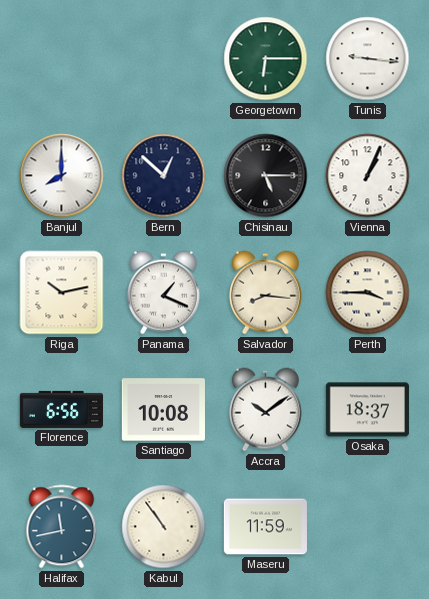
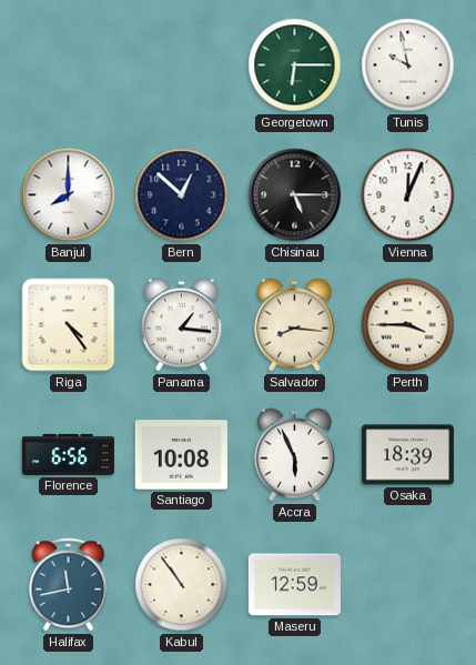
Tunis: 9:16 -> 9:58
Vienna: 1:04 -> 12:04
Riga: 10:13 -> 4:24
Panama: 1:19 -> 1:16
Accra: 10:09 -> 5:56
Osaka: 18:37 -> 18:39
Maseru: 11:59 -> 12:59
